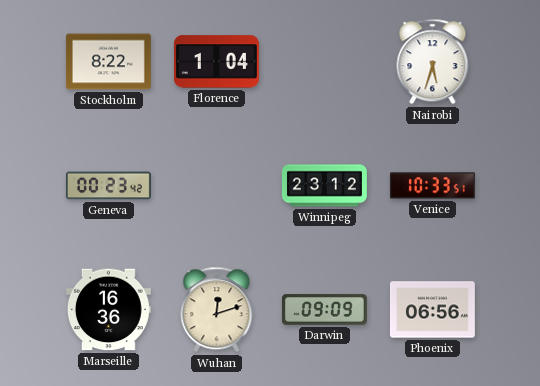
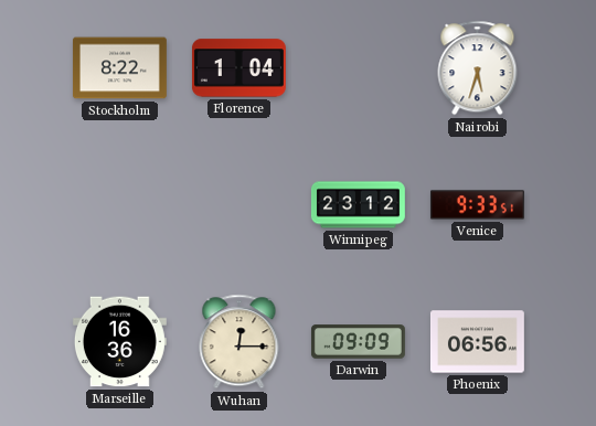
Geneva: 00:23 -> none
Venice: 10:33 -> 9:33
Wuhan: 12:12 -> 12:15
